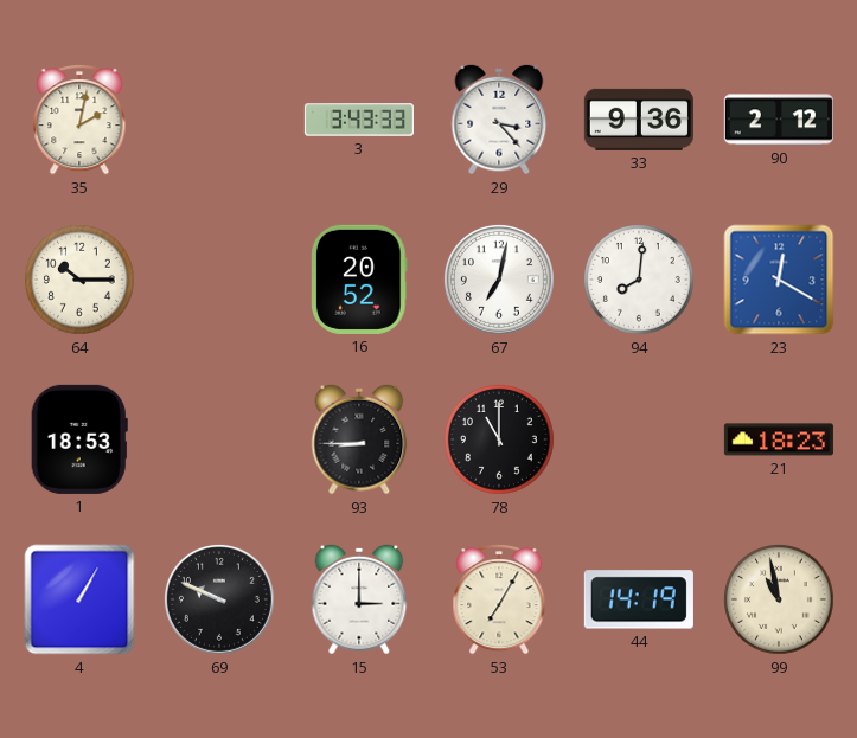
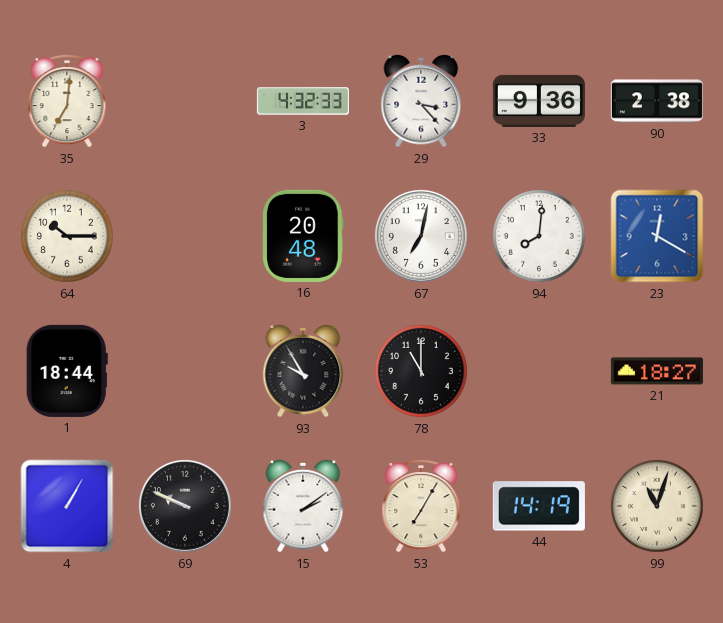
35: 2:02 -> 7:01
3: 3:43 -> 4:32
90: 2:12 -> 2:38
16: 20:52 -> 20:48
1: 18:53 -> 18:44
93: 8:45 -> 9:55
21: 18:23 -> 18:27
15: 3:00 -> 2:09
99: 10:58 -> 11:03
